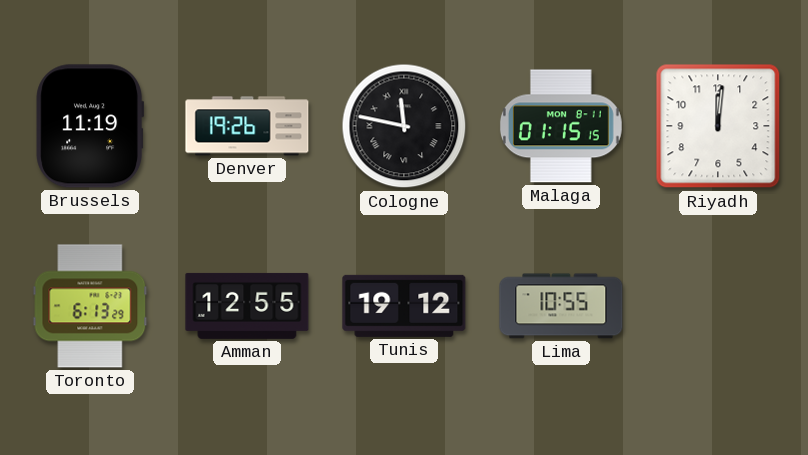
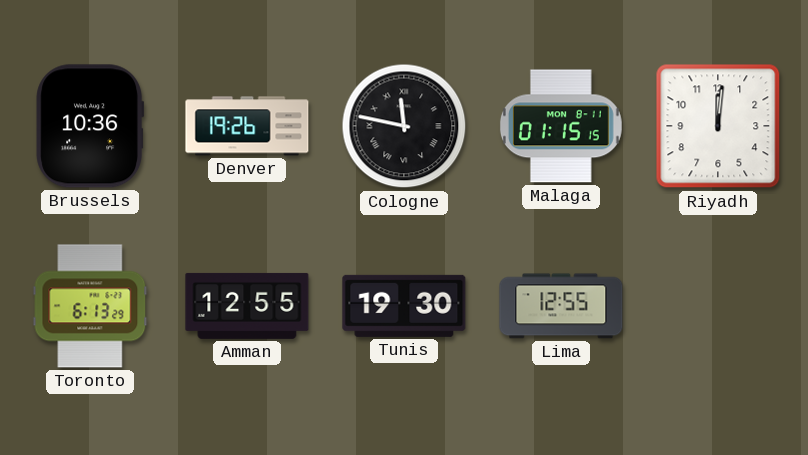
Brussels: 11:19 -> 10:36
Tunis: 19:12 -> 19:30
Lima: 10:55 -> 12:55
